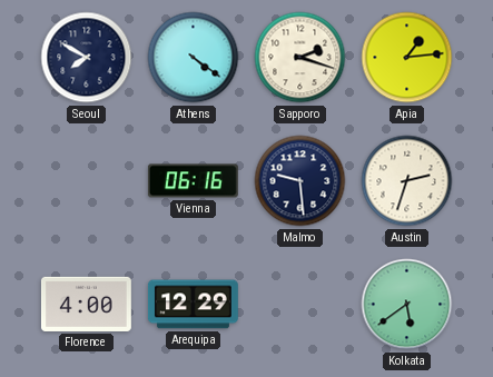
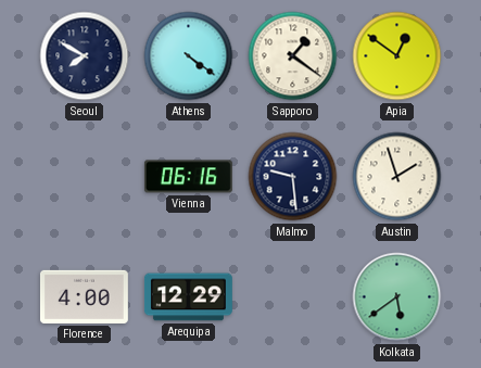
Sapporo: 2:18 -> 1:21
Apia: 1:14 -> 12:51
Austin: 2:33 -> 1:57
